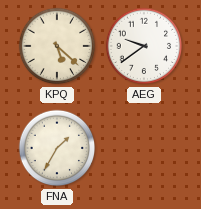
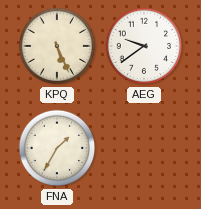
KPQ: 5:22 -> 5:26
